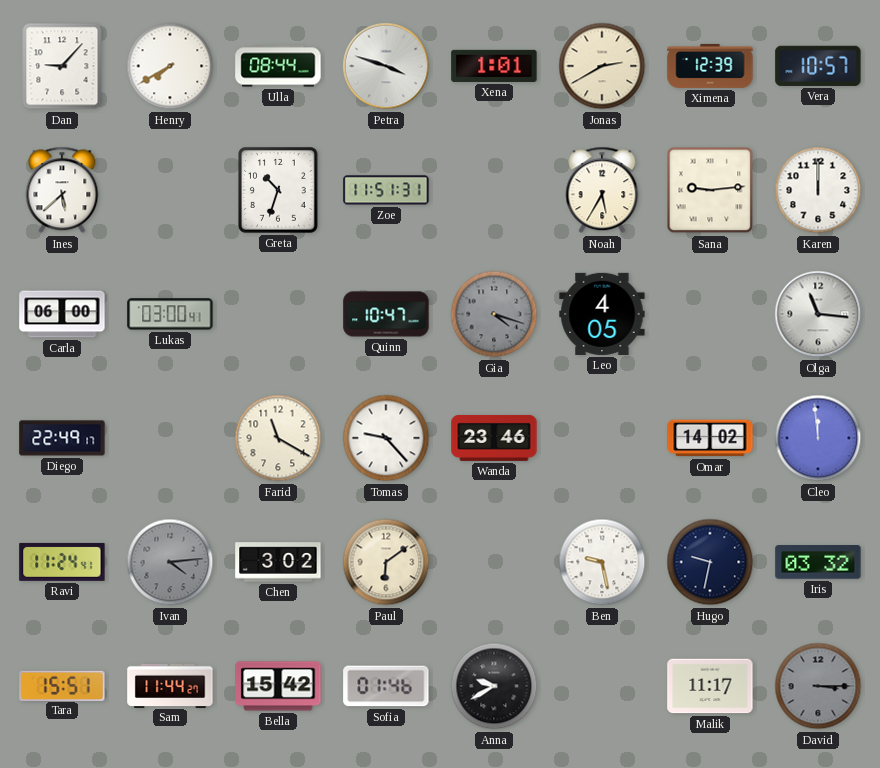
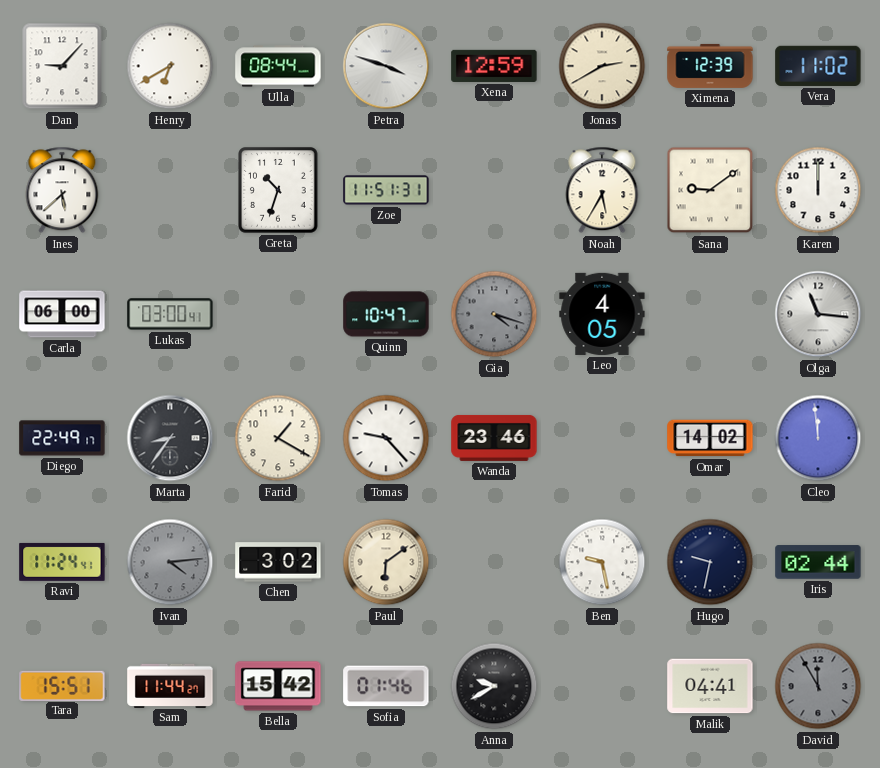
Henry: 7:40 -> 6:40
Xena: 1:01 -> 12:59
Vera: 10:57 -> 11:02
Sana: 9:14 -> 9:09
Marta: none -> 8:36
Farid: 11:20 -> 1:20
Iris: 03:32 -> 02:44
Malik: 11:17 -> 04:41
David: 3:15 -> 11:55
